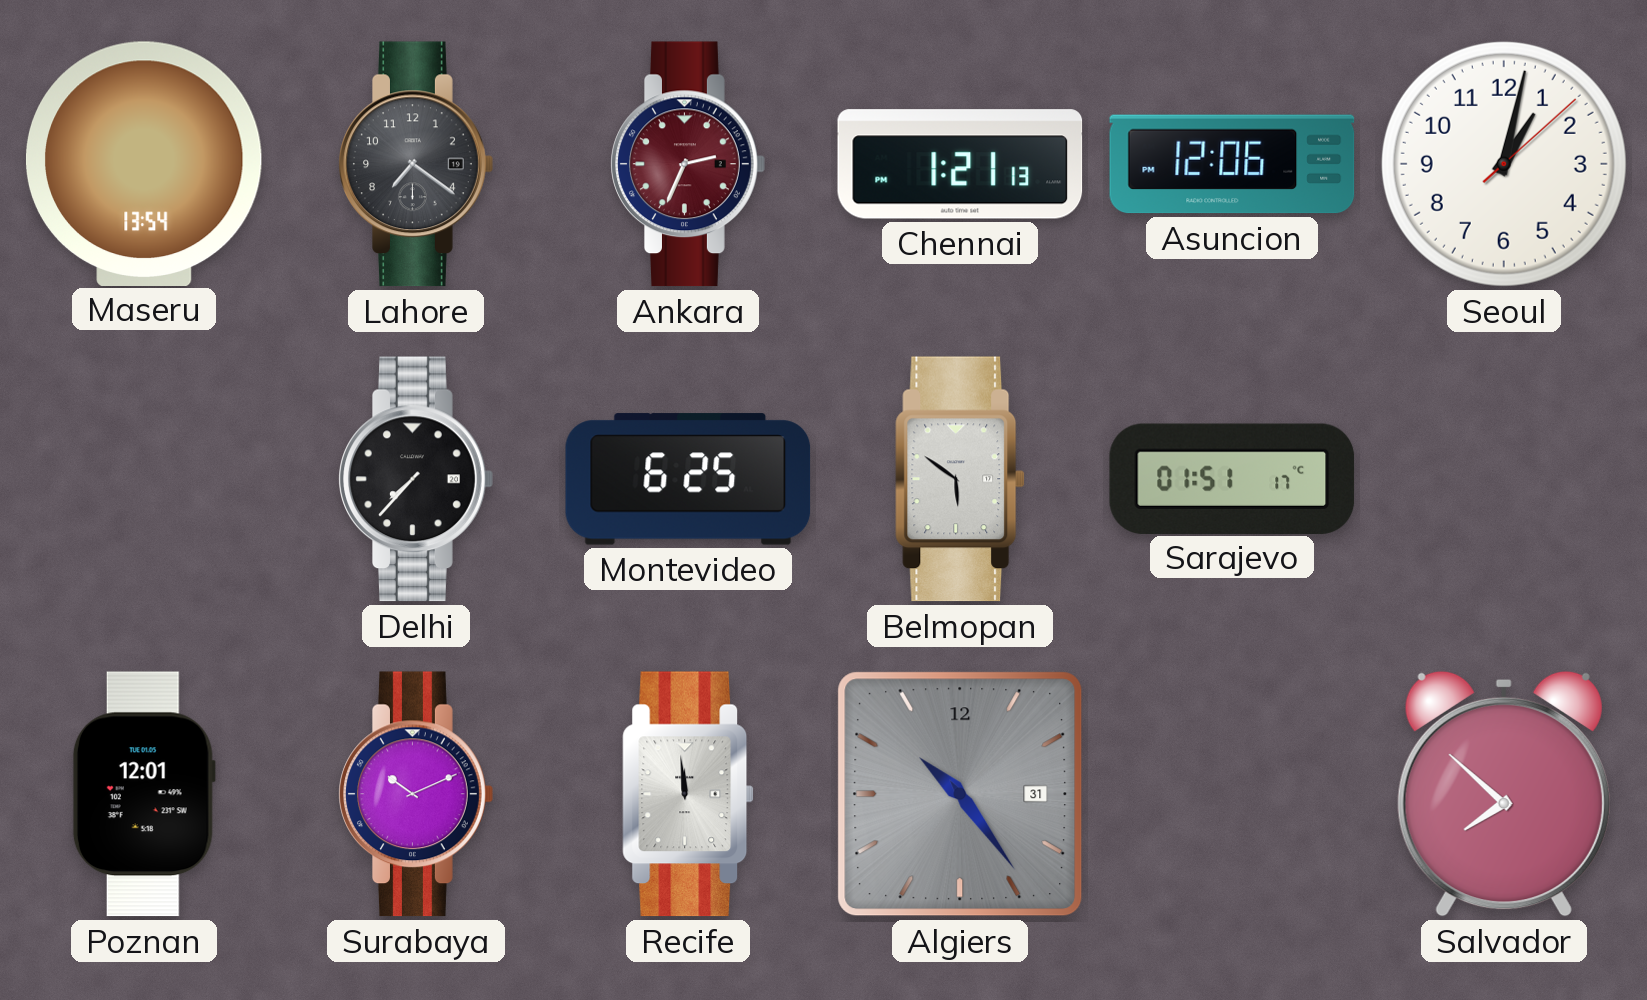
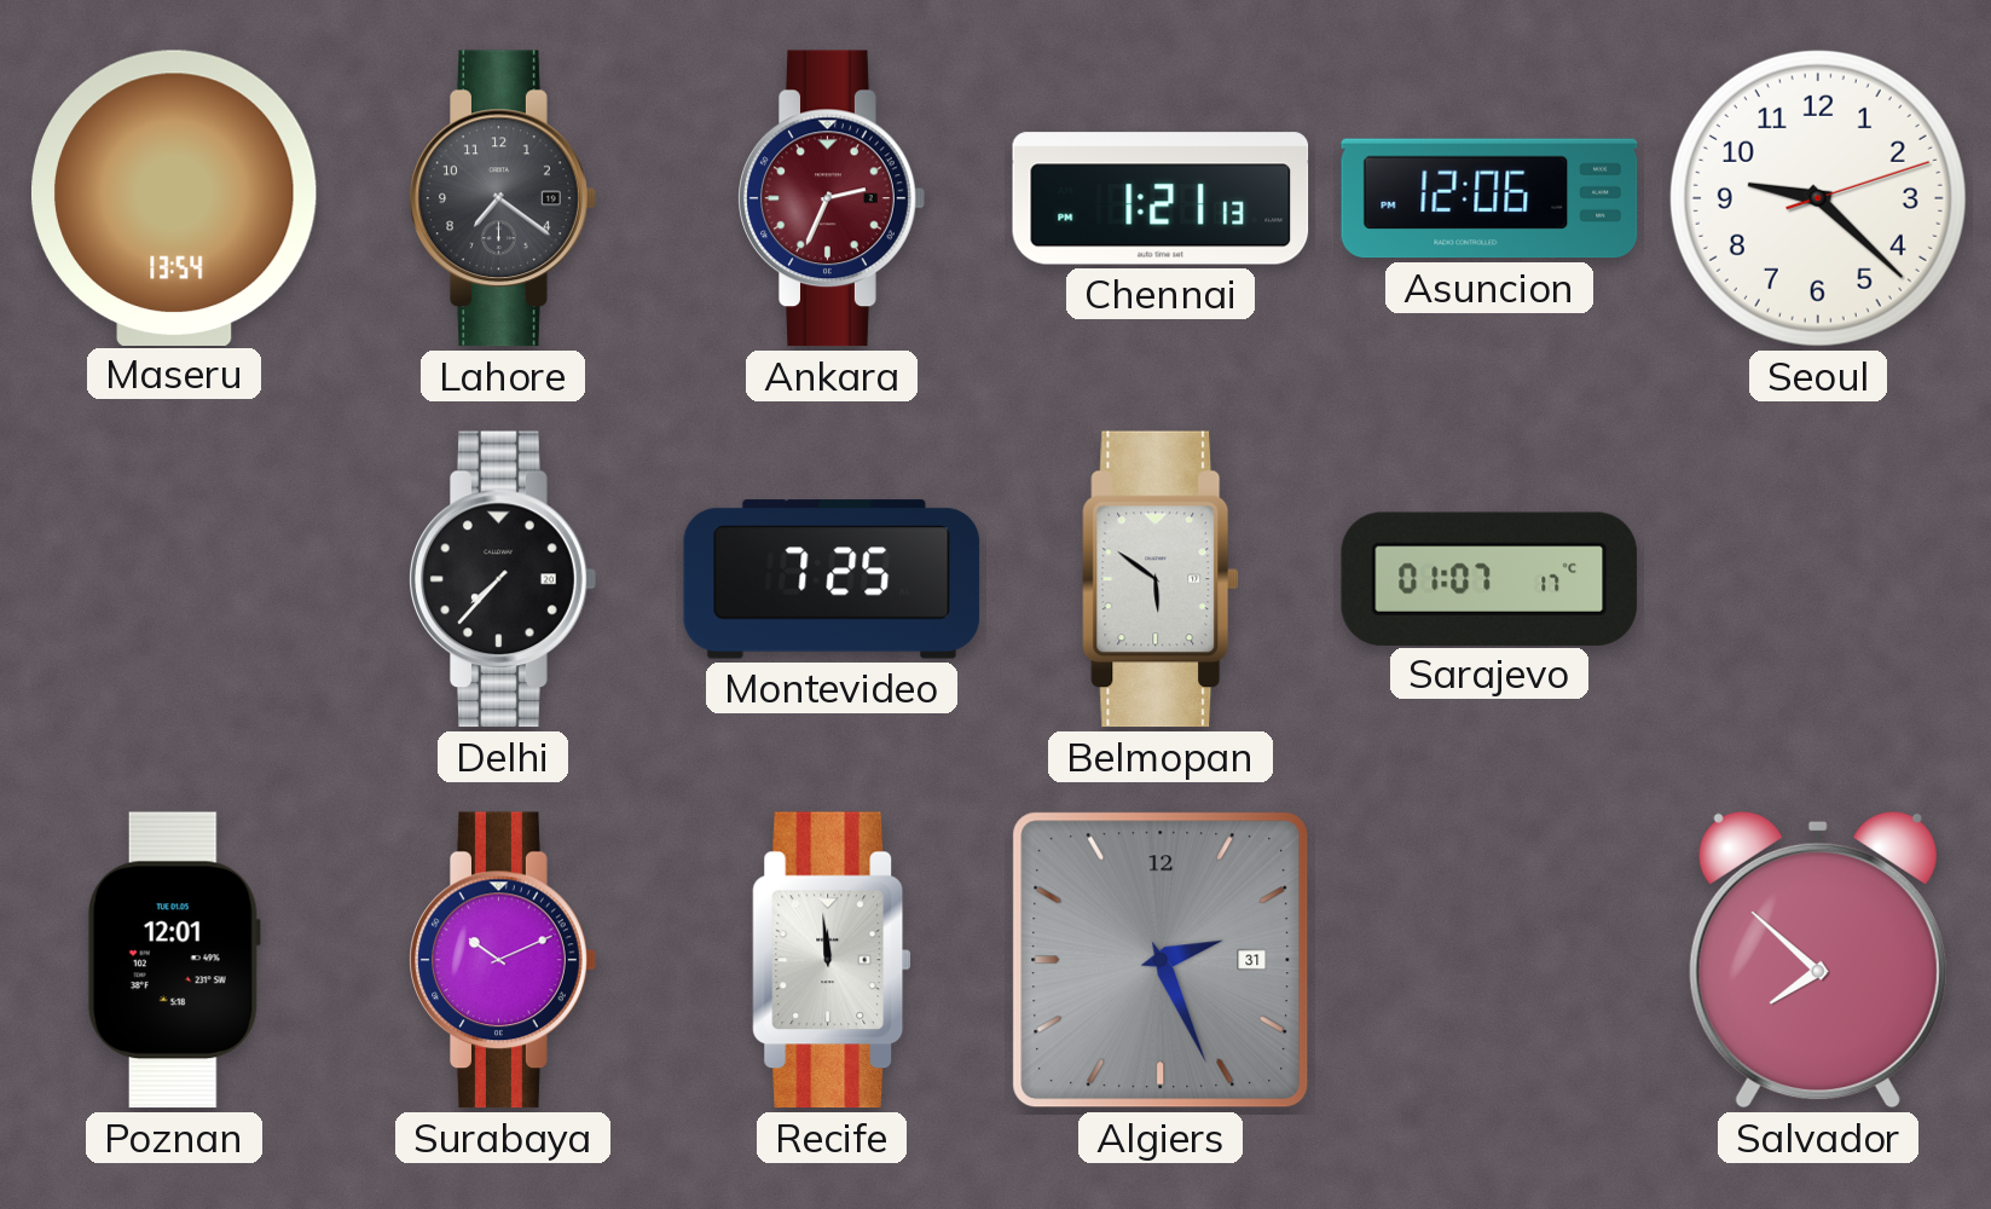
Seoul: 1:02 -> 9:22
Montevideo: 6:25 -> 7:25
Sarajevo: 01:51 -> 01:07
Algiers: 10:24 -> 2:26
